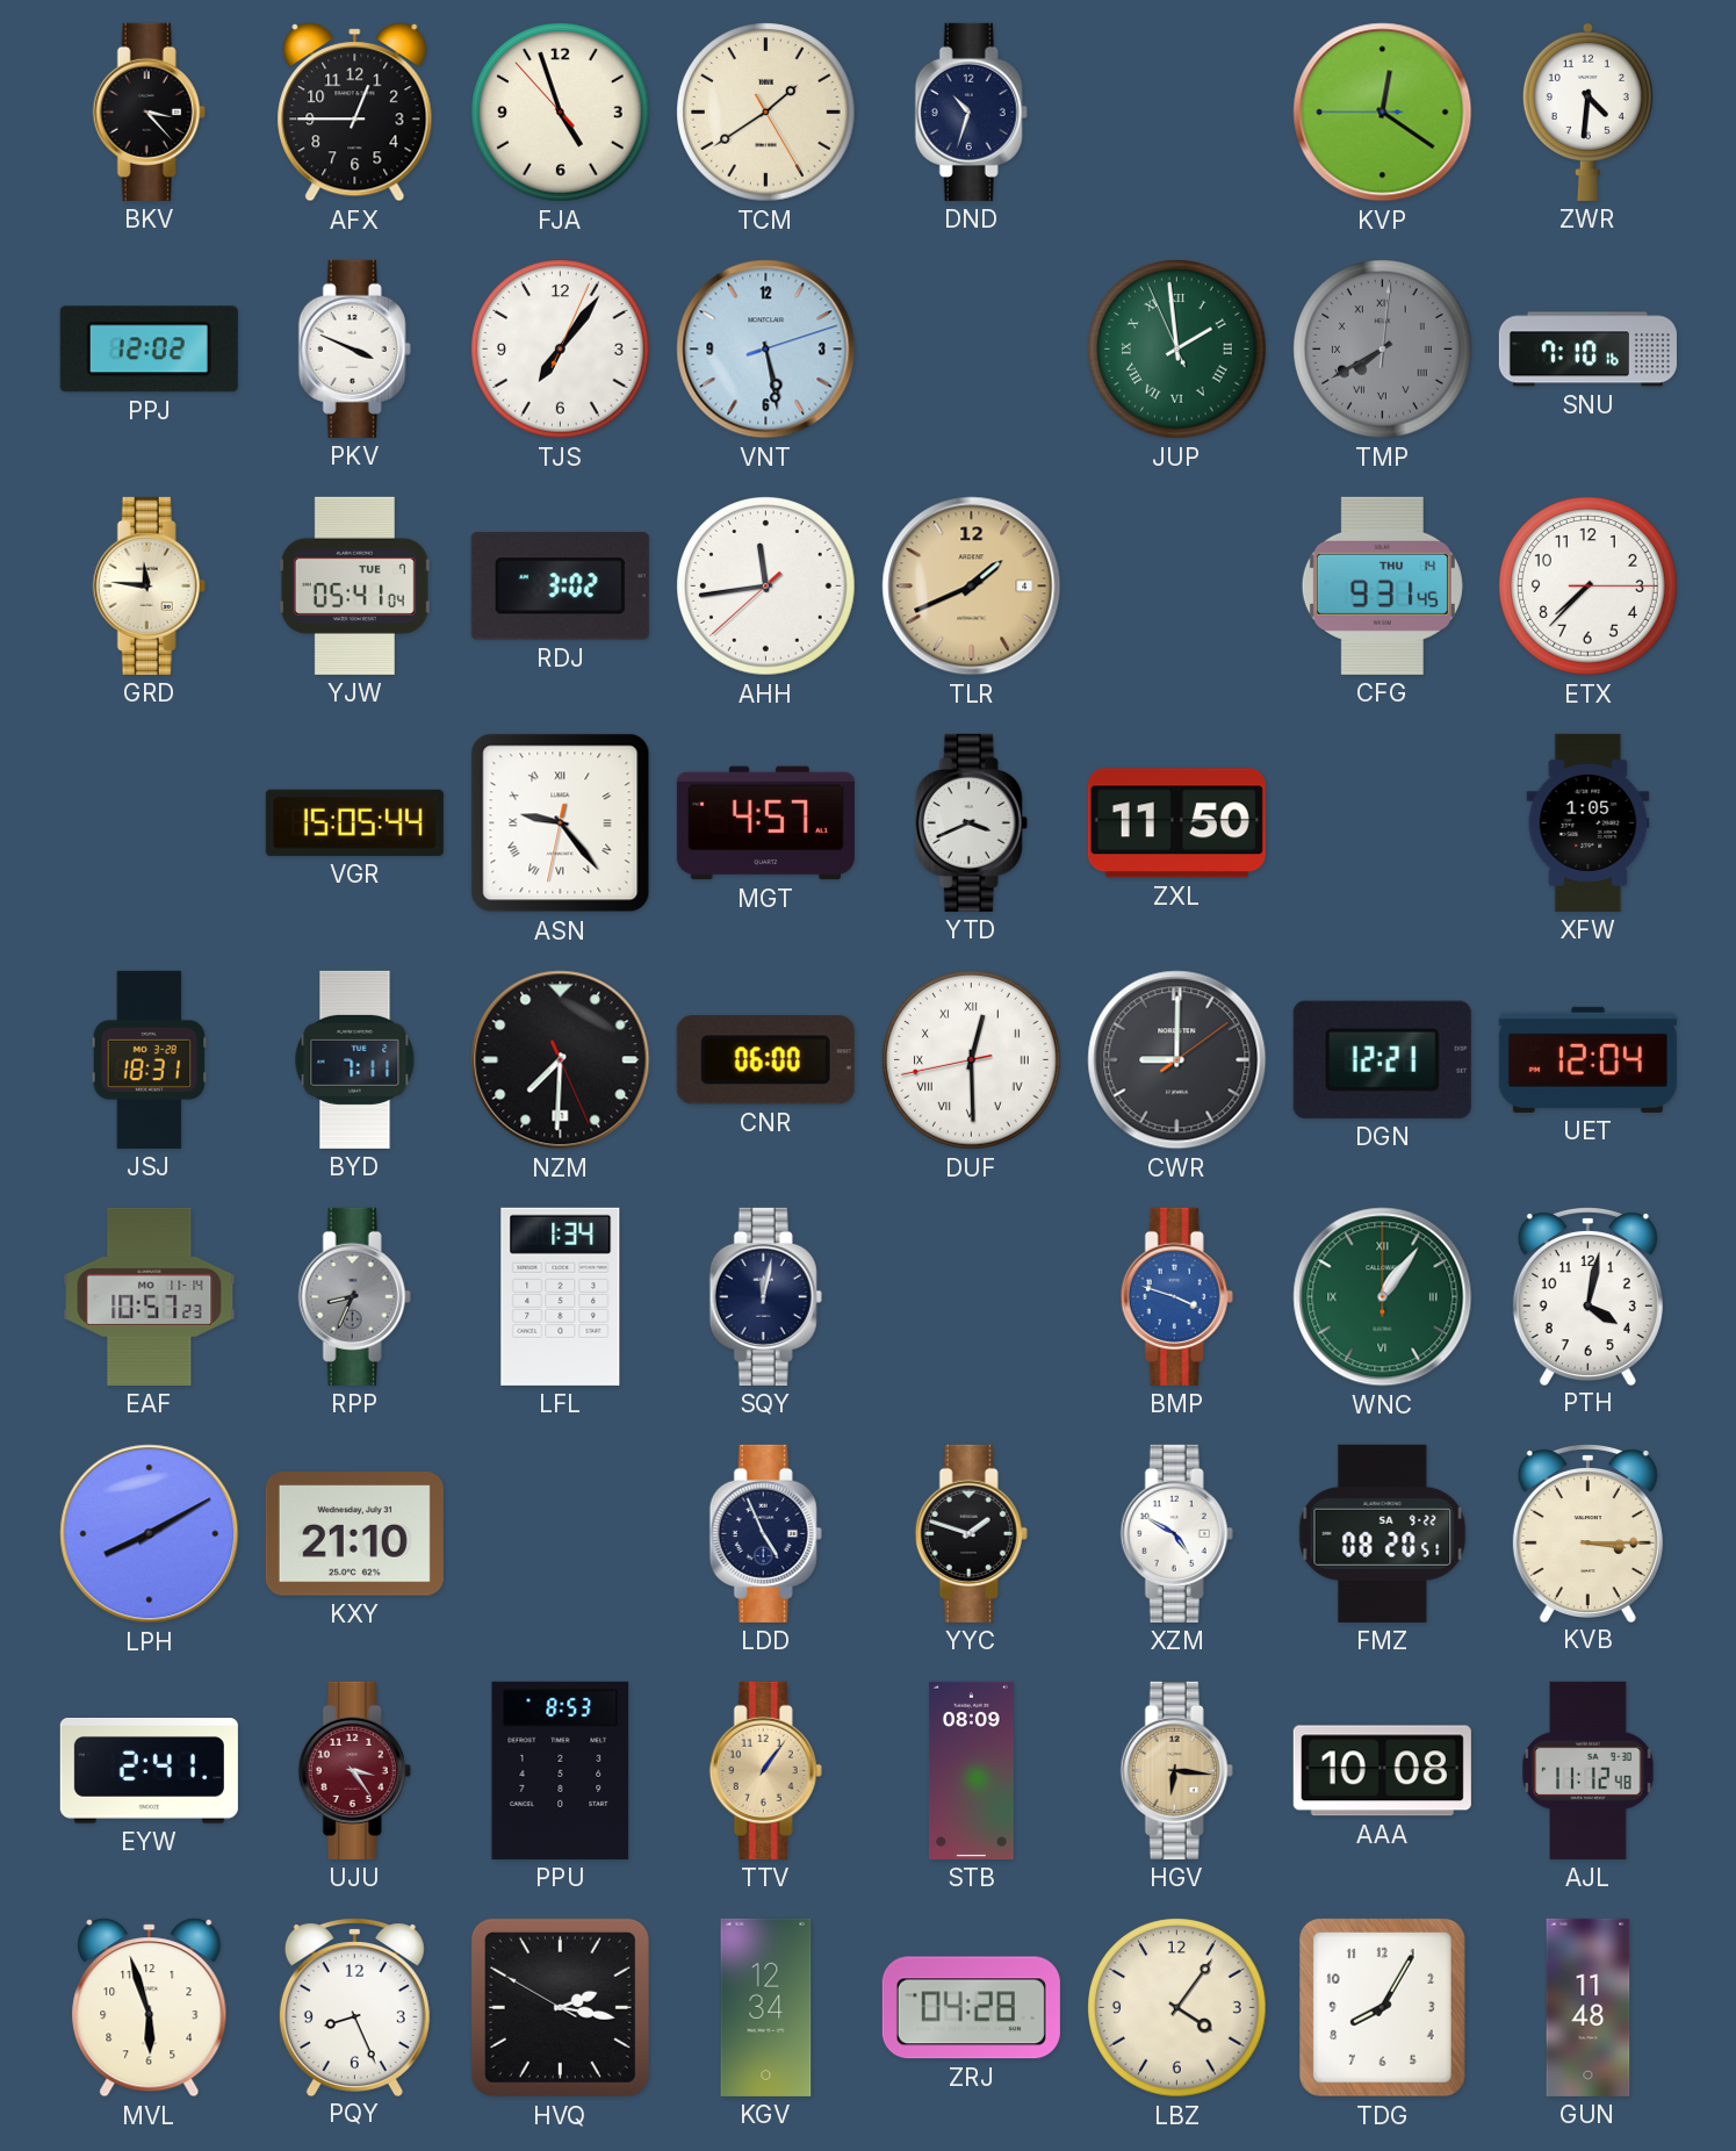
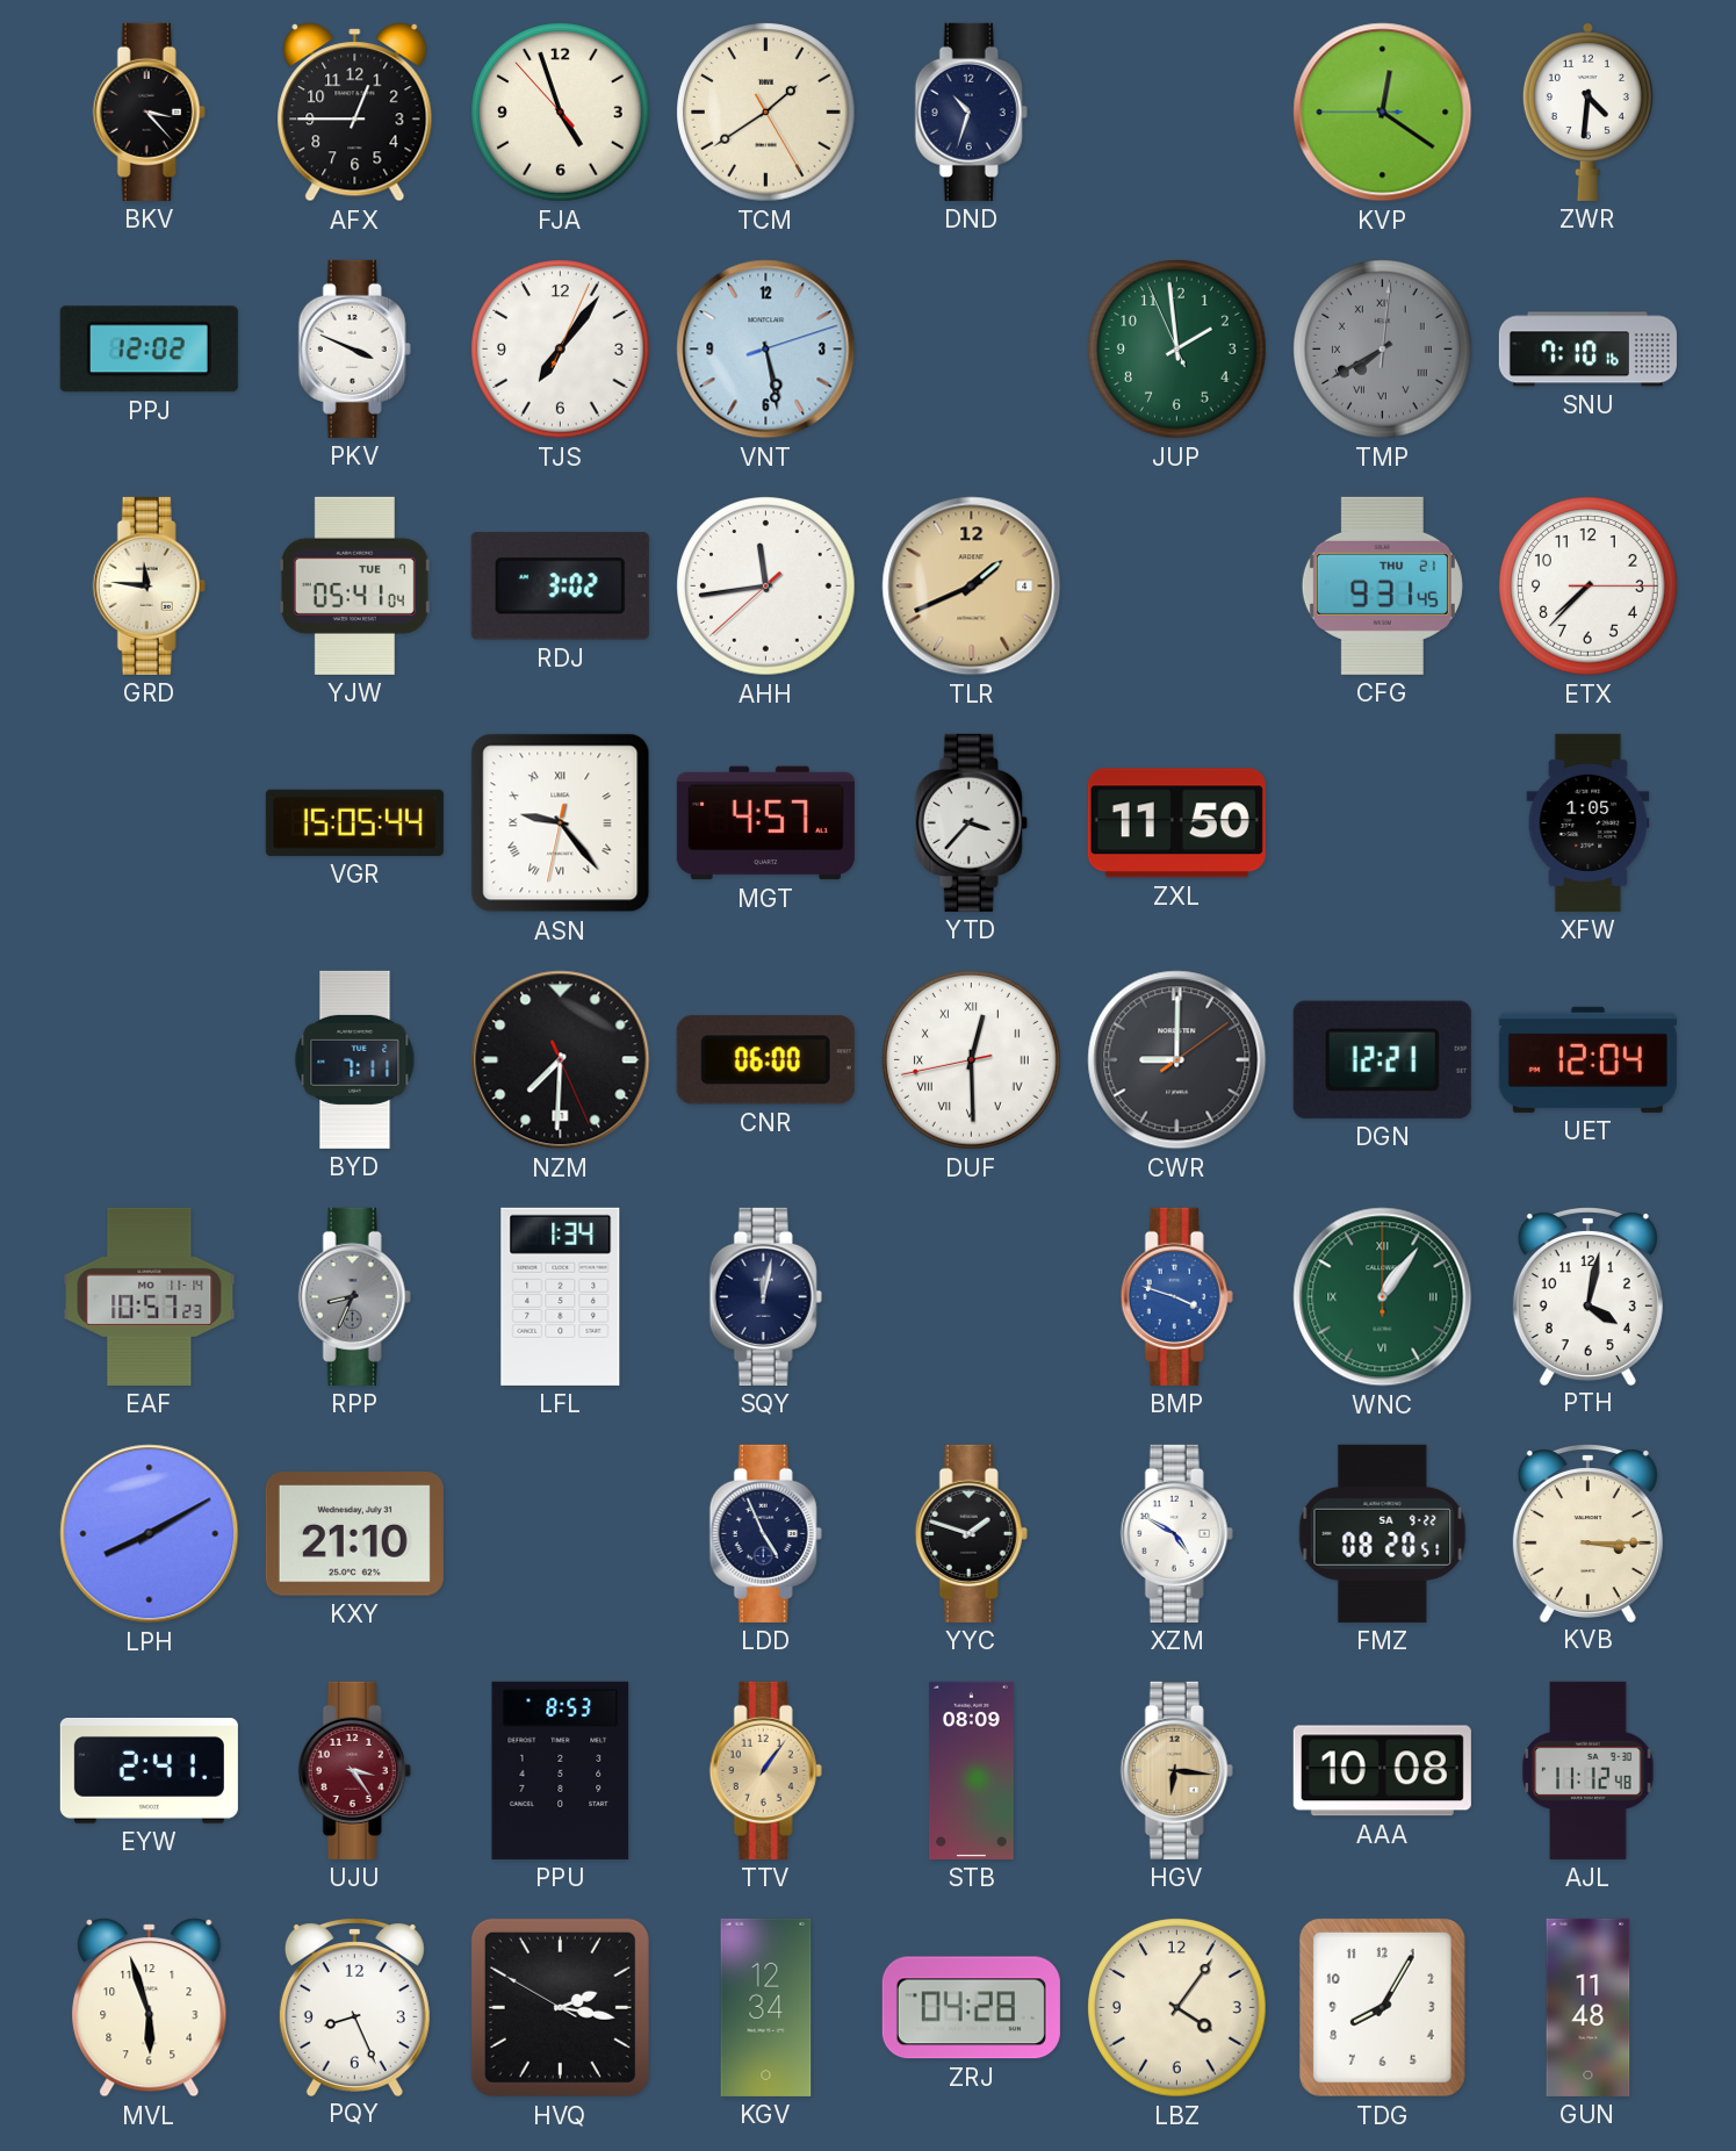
JUP numerals: Roman -> Arabic
CFG date: THU 14 -> THU 21
YTD: 3:41 -> 3:37
JSJ: 18:31 -> none
